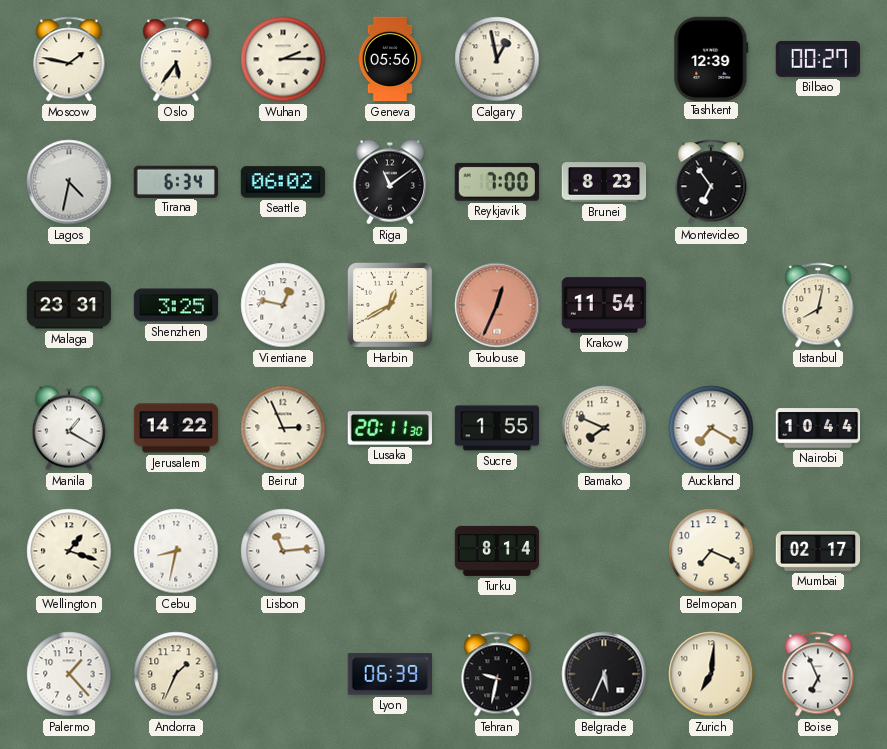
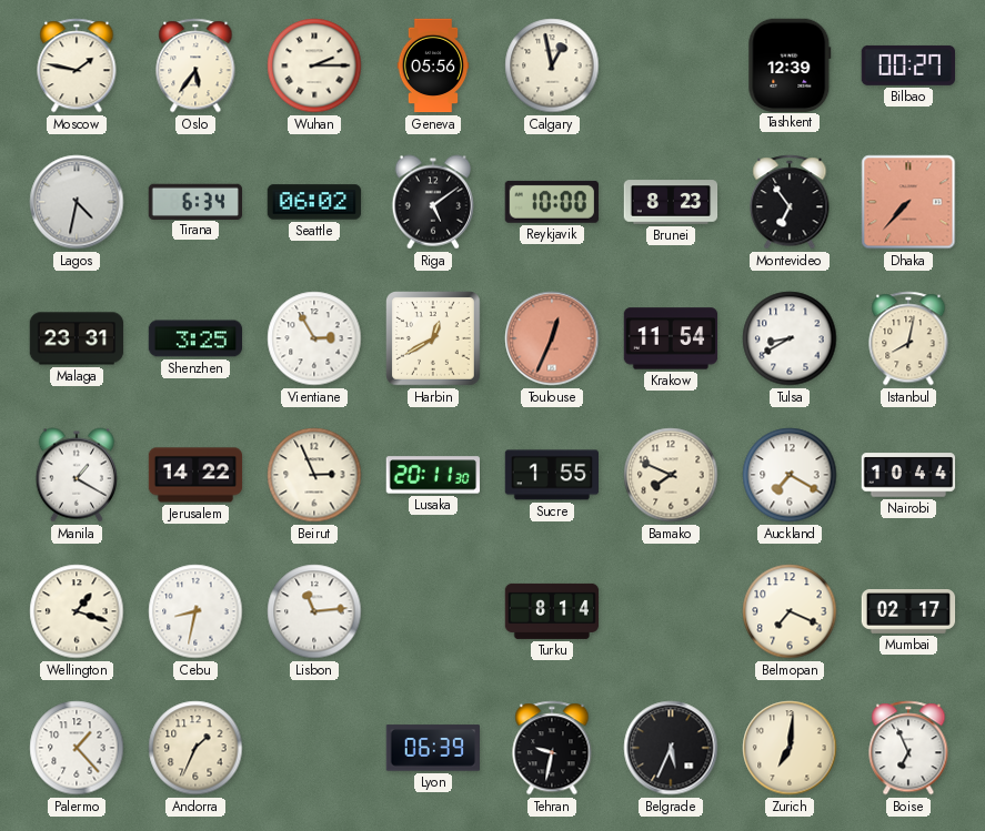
Riga: 11:09 -> 5:09
Reykjavik: 7:00 -> 10:00
Dhaka: none -> 7:37
Vientiane: 12:47 -> 2:55
Tulsa: none -> 8:40
